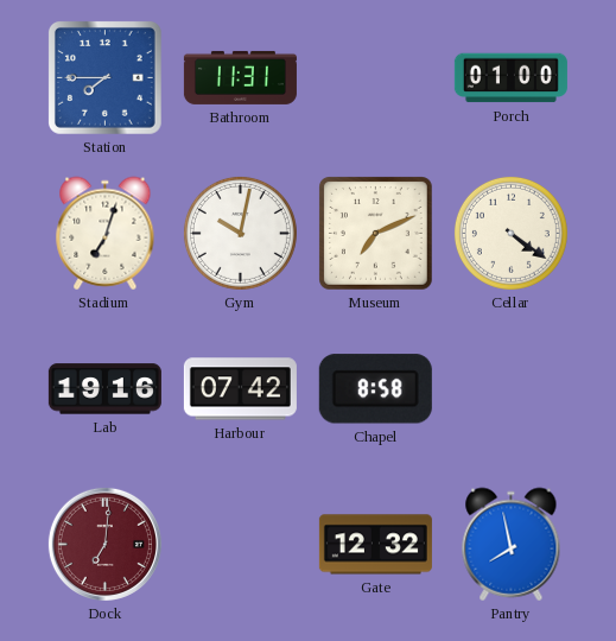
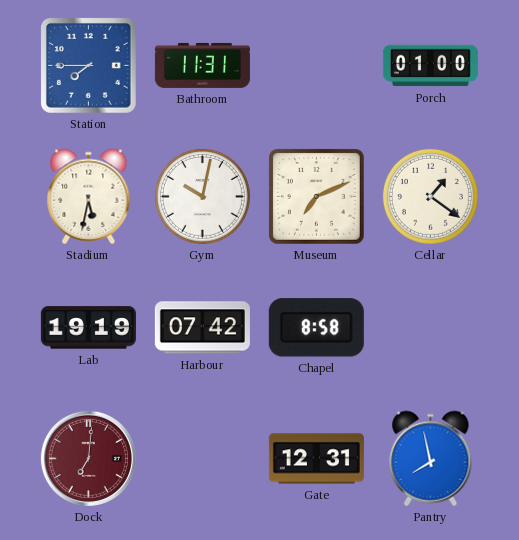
Stadium: 7:03 -> 5:32
Cellar: 4:21 -> 1:21
Lab: 19:16 -> 19:19
Gate: 12:32 -> 12:31
